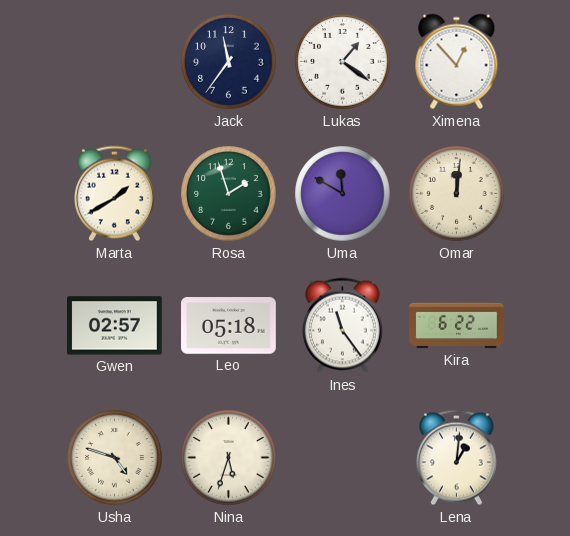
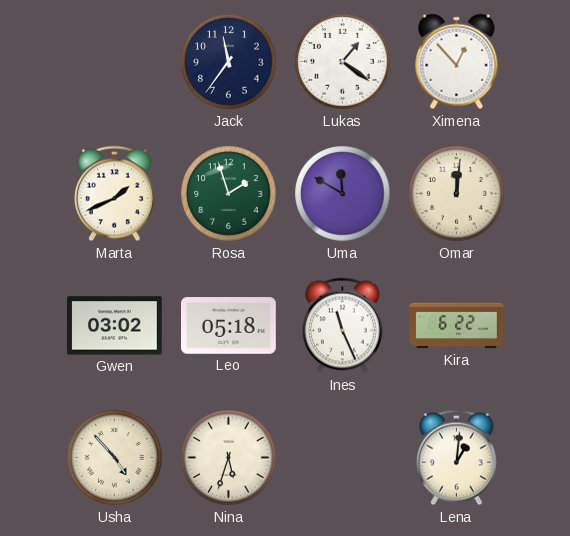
Marta: 1:40 -> 1:41
Gwen: 02:57 -> 03:02
Ines: 11:24 -> 11:26
Usha: 4:48 -> 4:53
